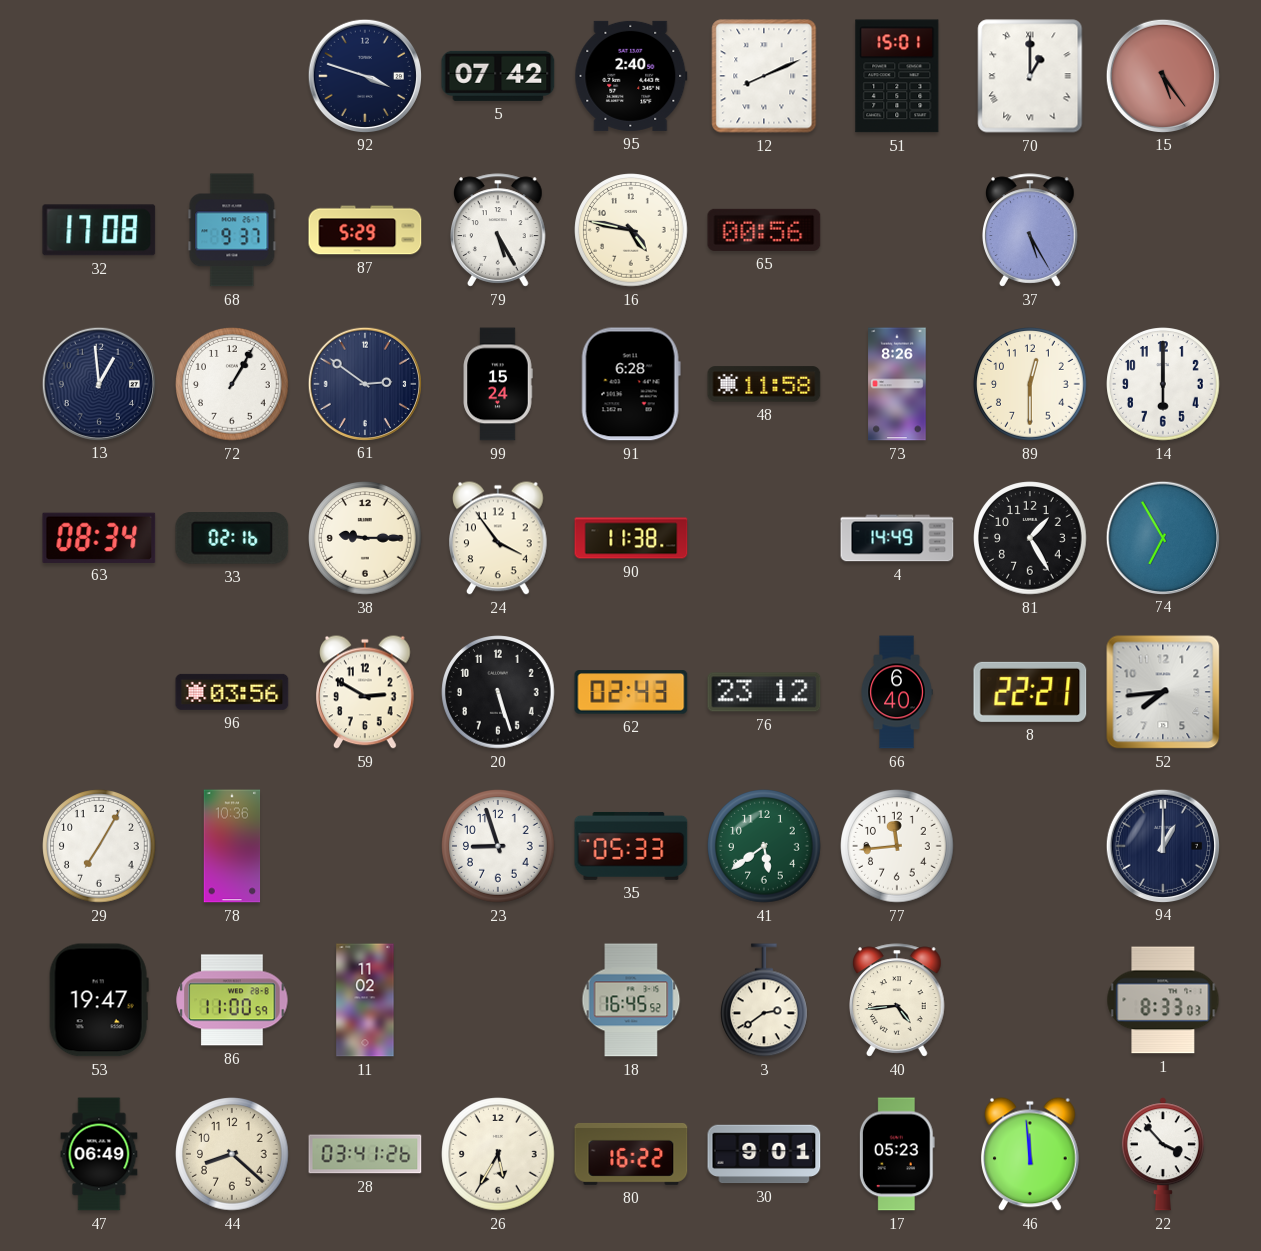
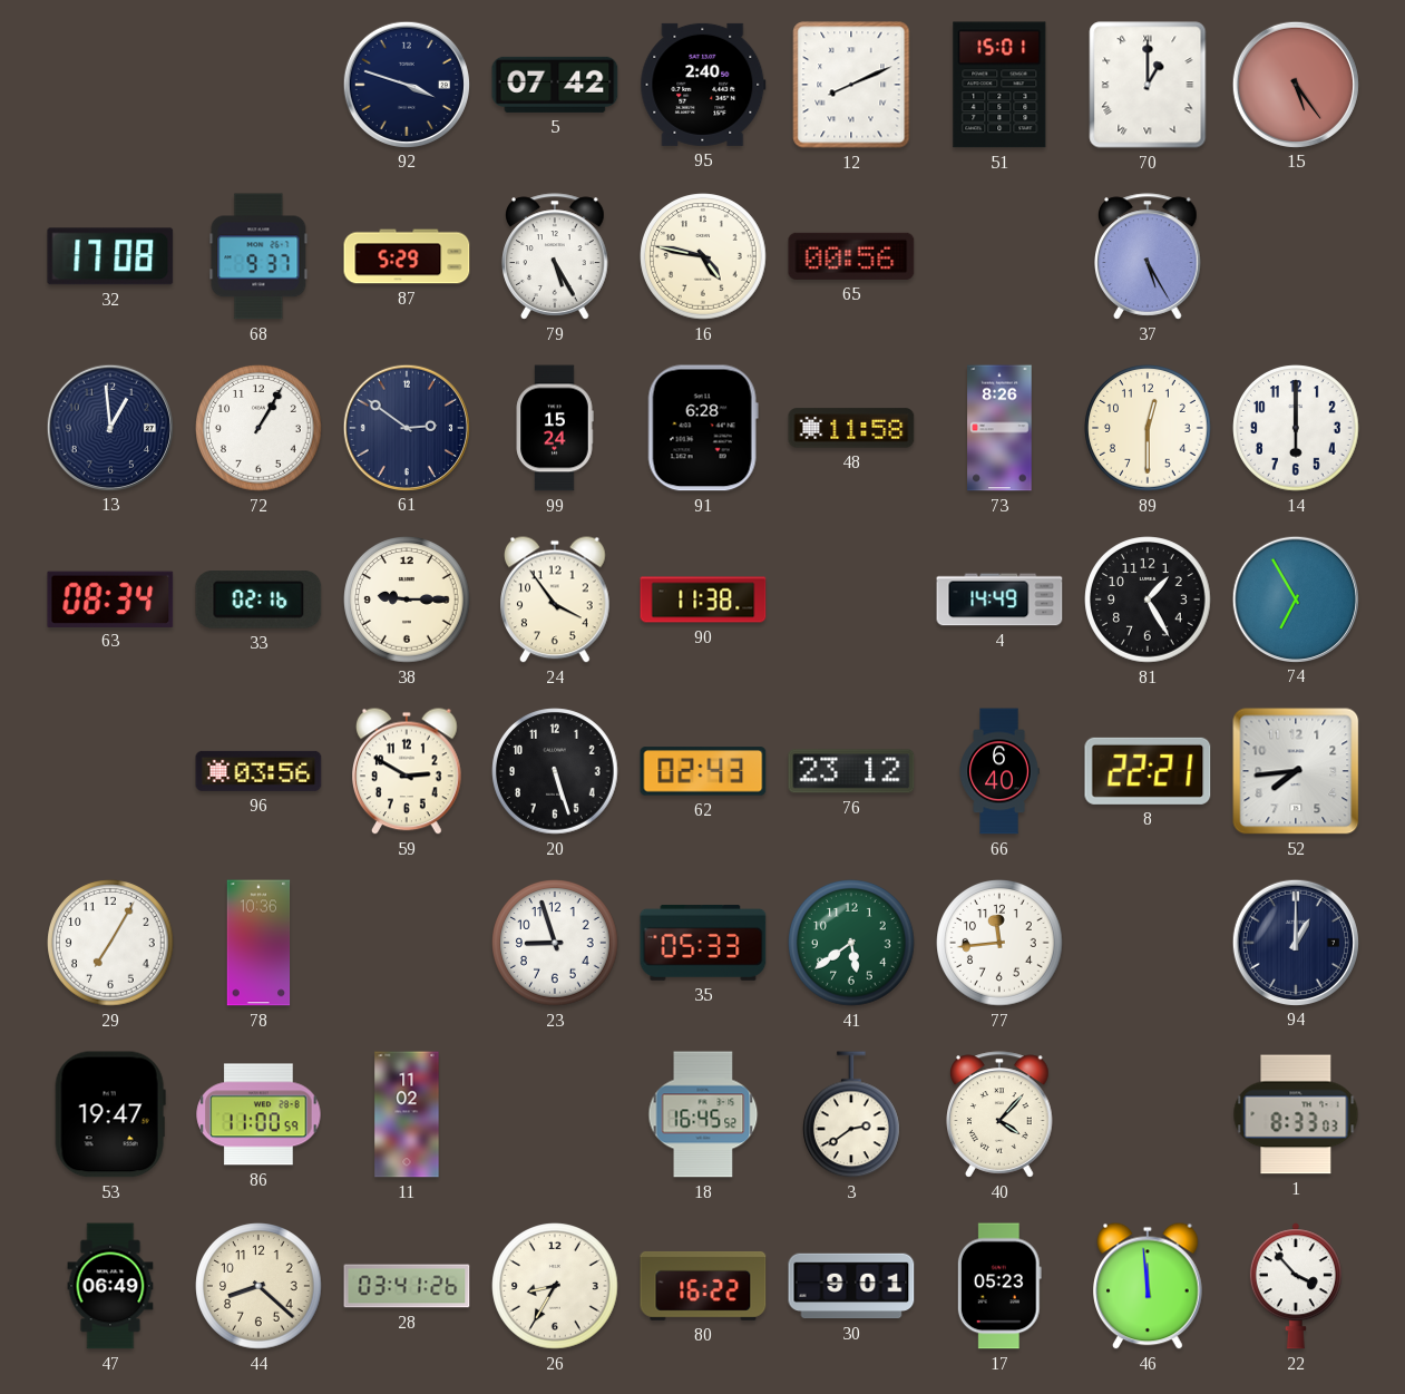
40: 4:44 -> 4:07
26: 5:35 -> 8:35
